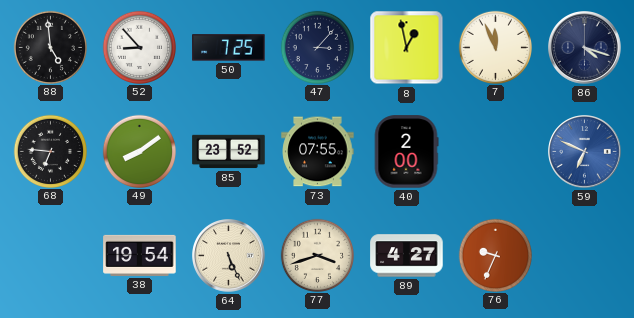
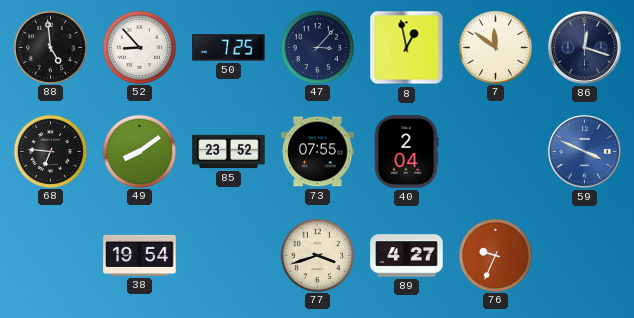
7: 11:56 -> 11:51
86: 4:18 -> 12:18
40: 2:00 -> 2:04
59: 6:49 -> 3:49
64: 5:26 -> none
